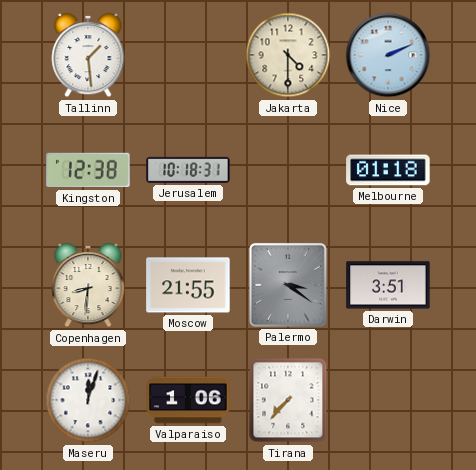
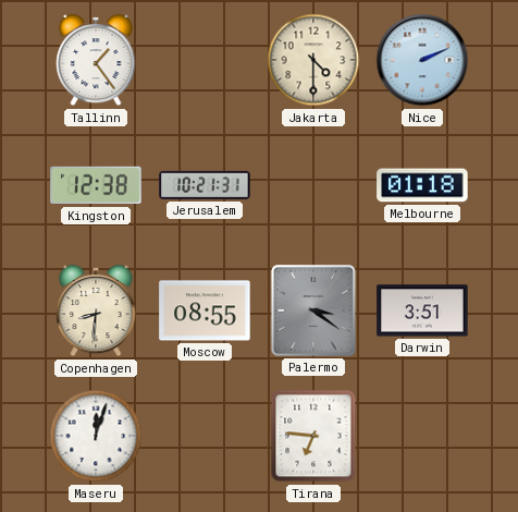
Tallinn: 1:29 -> 1:24
Jerusalem: 10:18 -> 10:21
Moscow: 21:55 -> 08:55
Valparaiso: 1:06 -> none
Tirana: 7:37 -> 6:46
